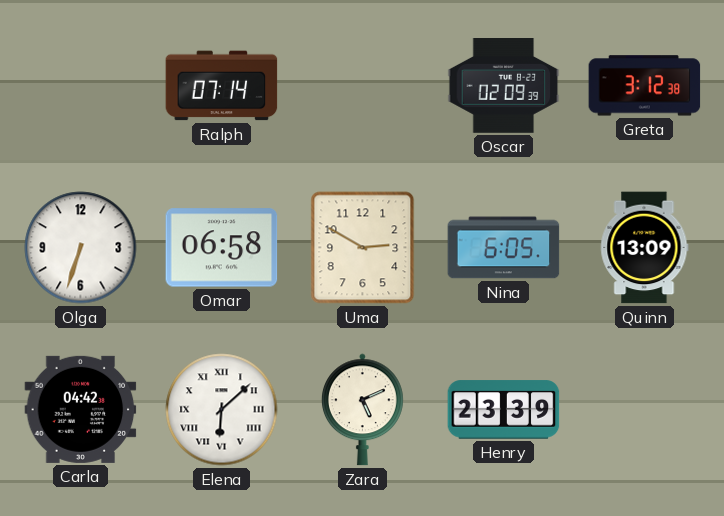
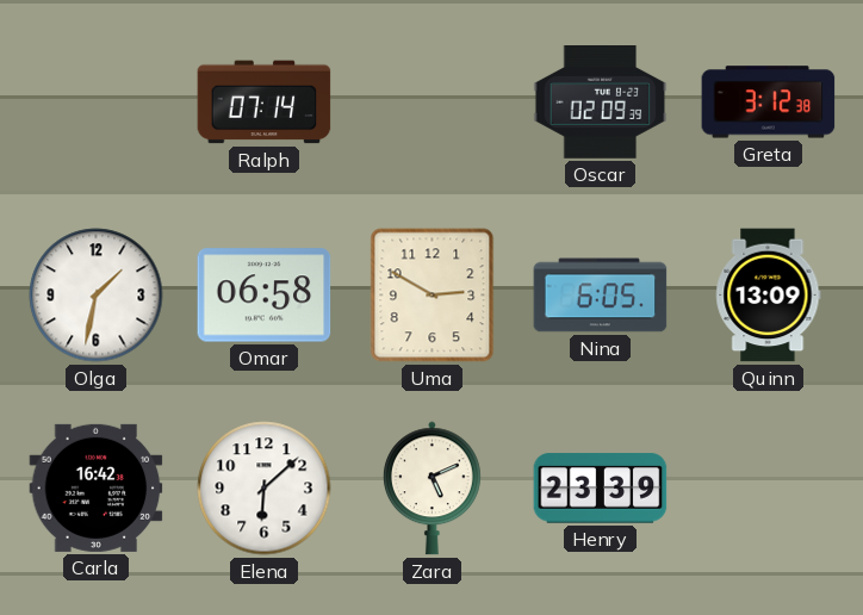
Olga: 6:33 -> 1:32
Carla: 04:42 -> 16:42
Elena numerals: Roman -> Arabic
